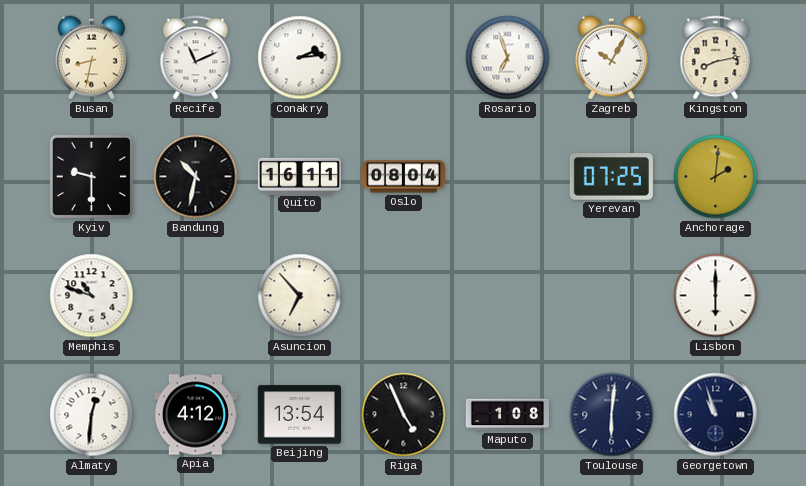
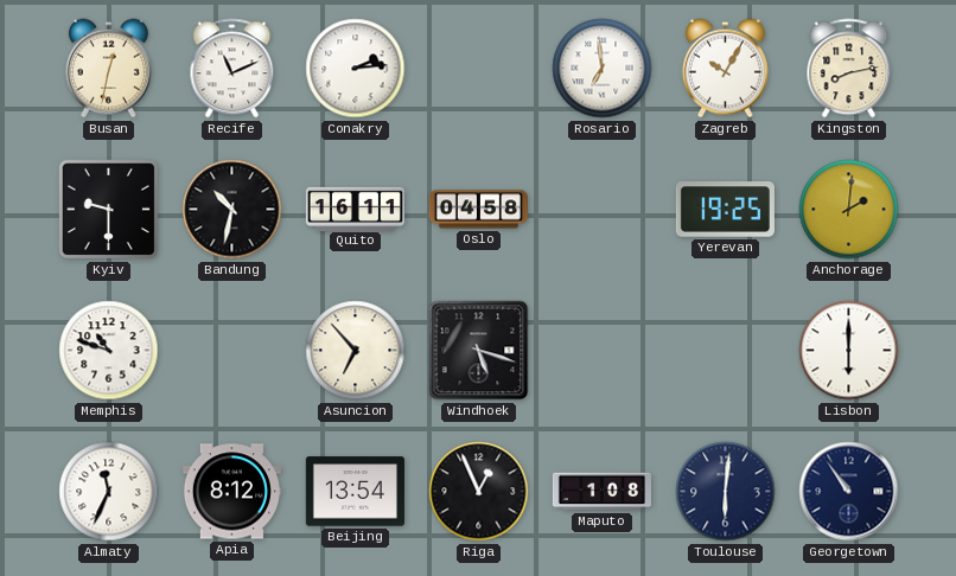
Busan: 8:32 -> 12:32
Rosario: 6:57 -> 6:59
Oslo: 08:04 -> 04:58
Yerevan: 07:25 -> 19:25
Windhoek: none -> 5:18
Almaty: 12:31 -> 11:34
Apia: 4:12 -> 8:12
Riga: 4:56 -> 12:56
Georgetown: 10:57 -> 10:54
